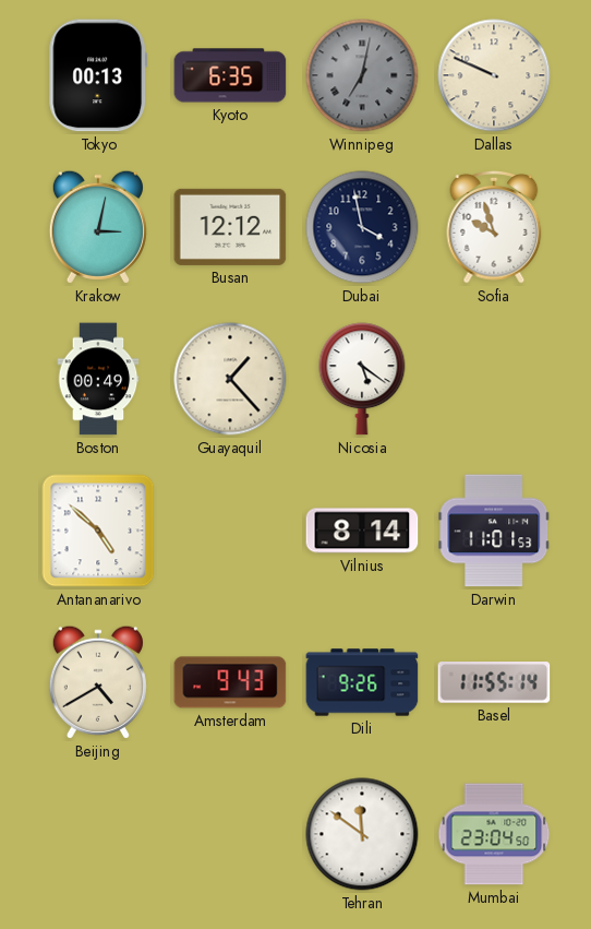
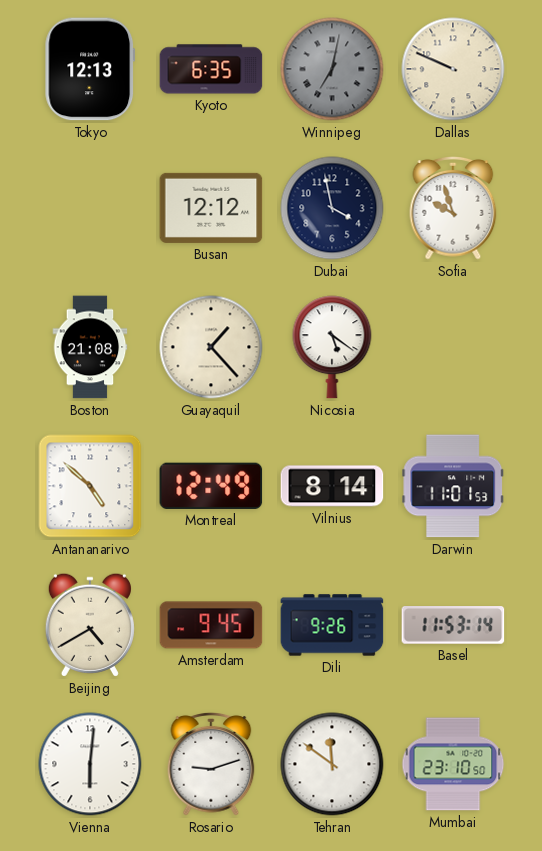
Tokyo: 00:13 -> 12:13
Krakow: 3:02 -> none
Boston: 00:49 -> 21:08
Montreal: none -> 12:49
Amsterdam: 9:43 -> 9:45
Basel: 11:55 -> 11:53
Vienna: none -> 6:01
Rosario: none -> 9:12
Mumbai: 23:04 -> 23:10
